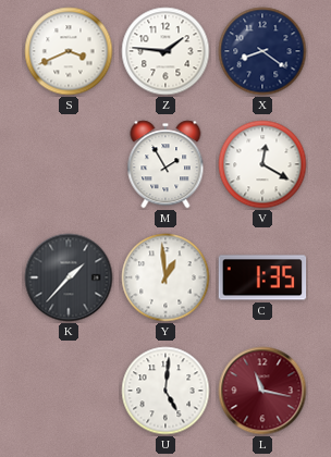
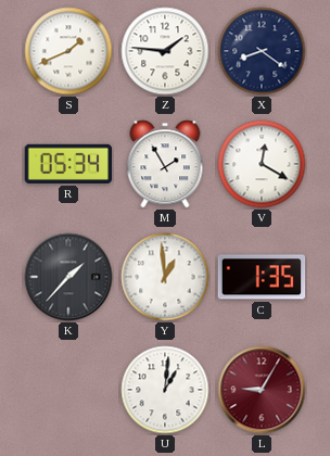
S: 3:41 -> 1:41
R: none -> 05:34
U: 5:01 -> 1:01
L: 11:17 -> 9:05
